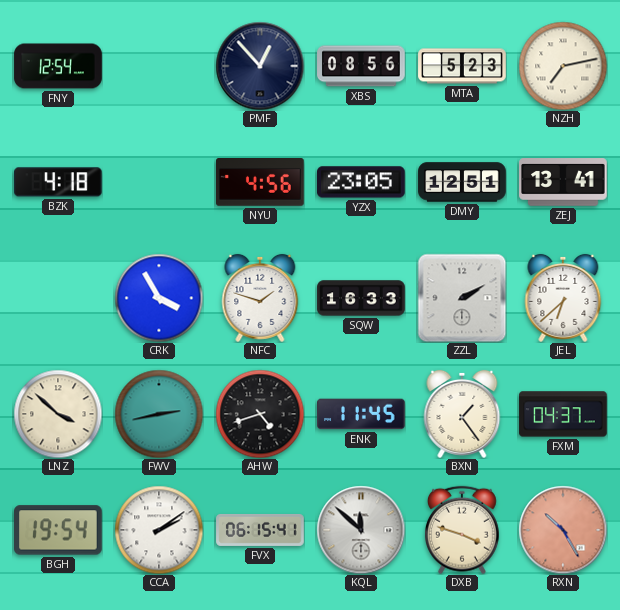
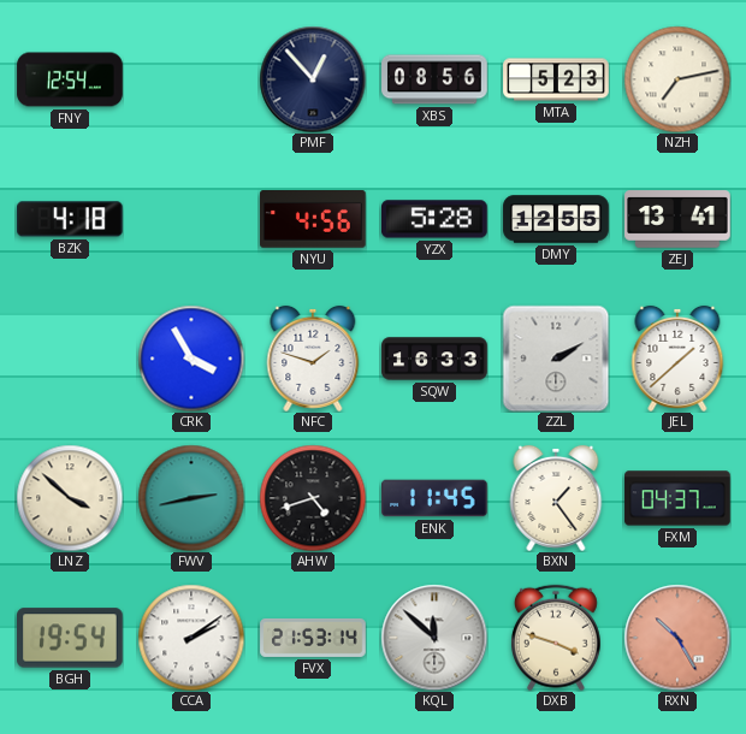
YZX: 23:05 -> 5:28
DMY: 12:51 -> 12:55
JEL: 6:38 -> 1:38
FVX: 06:15 -> 21:53
